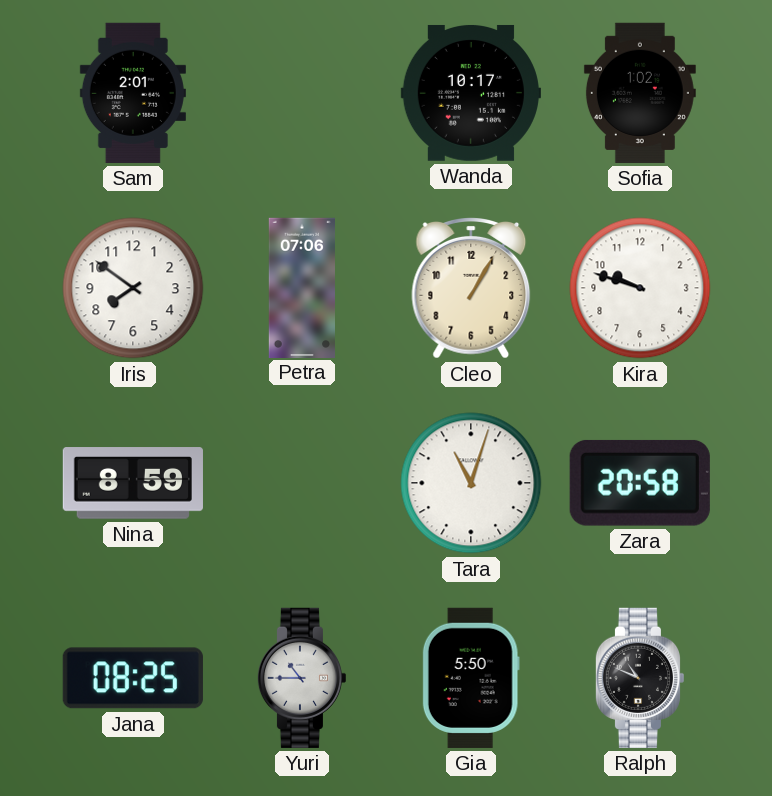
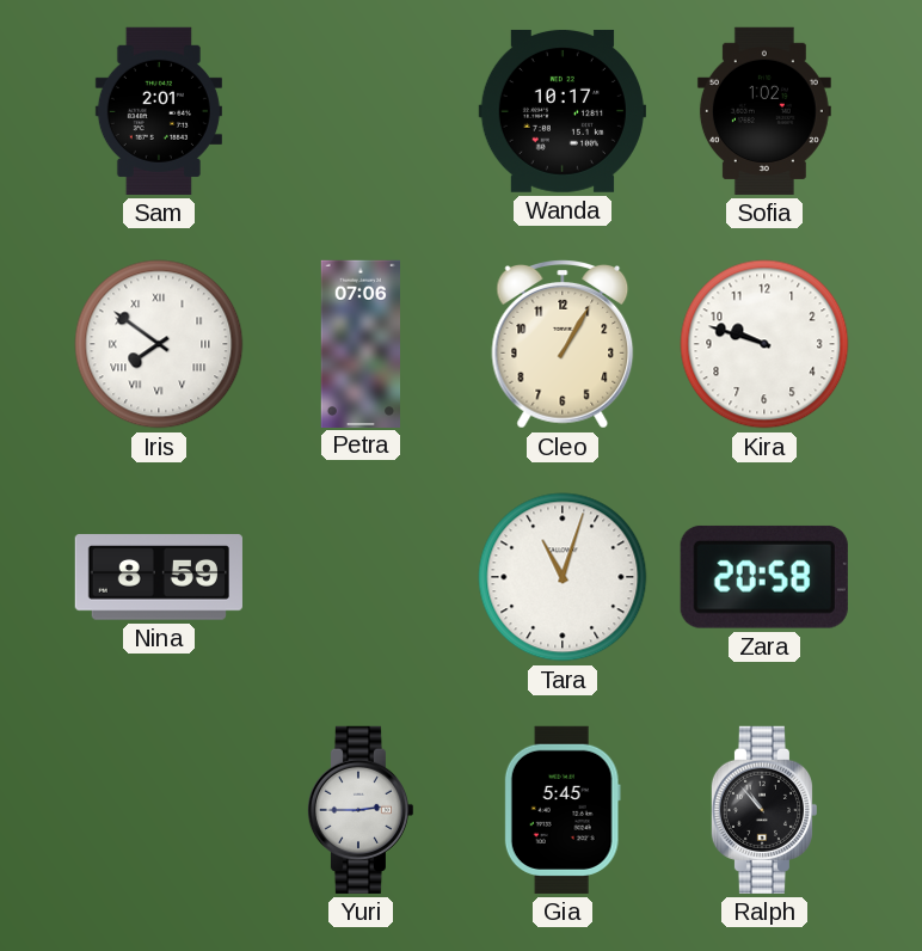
Iris numerals: Arabic -> Roman
Jana: 08:25 -> none
Yuri: 10:45 -> 2:45
Gia: 5:50 -> 5:45
Ralph: 10:49 -> 10:53
